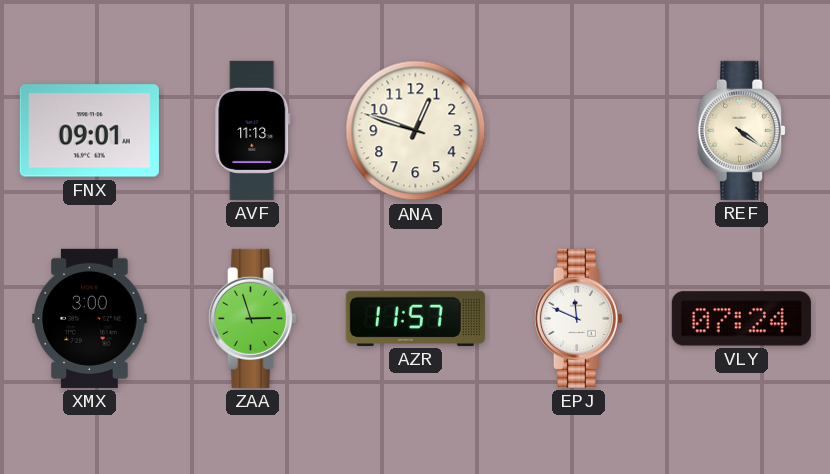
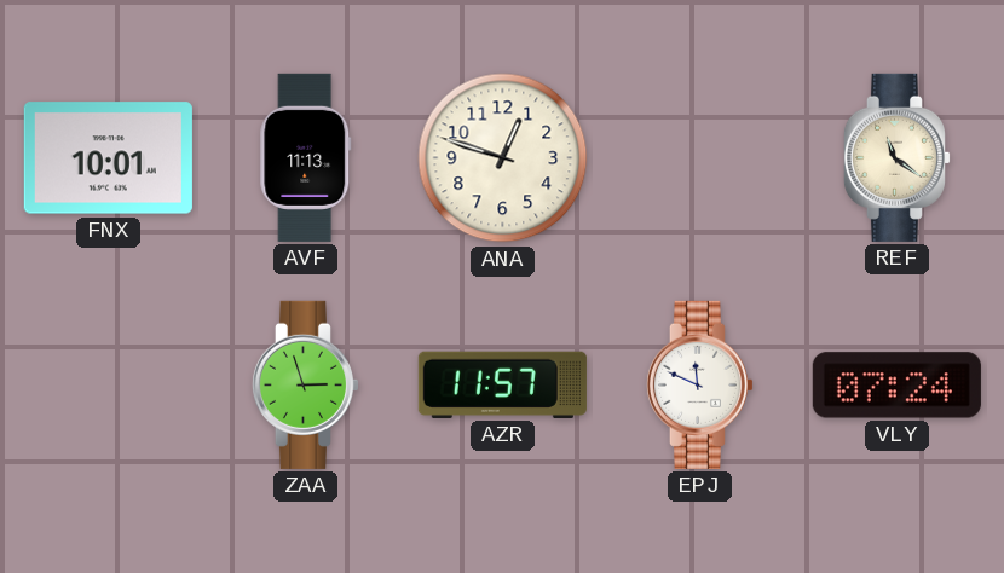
FNX: 09:01 -> 10:01
REF: 4:21 -> 11:21
XMX: 3:00 -> none
